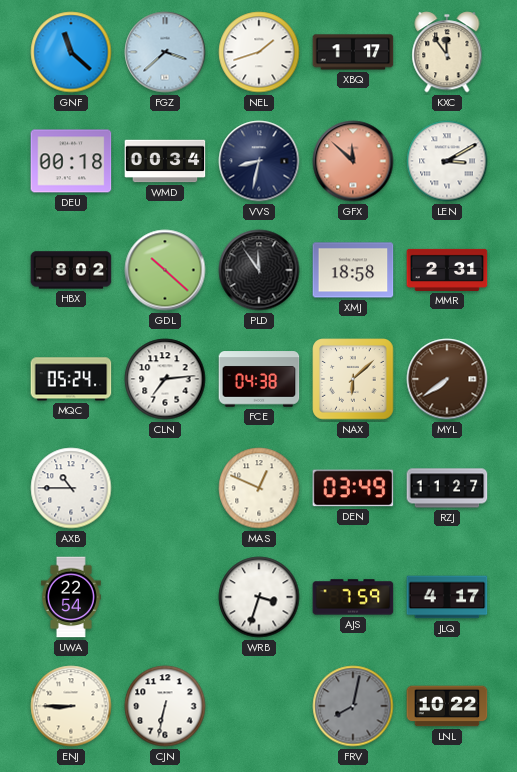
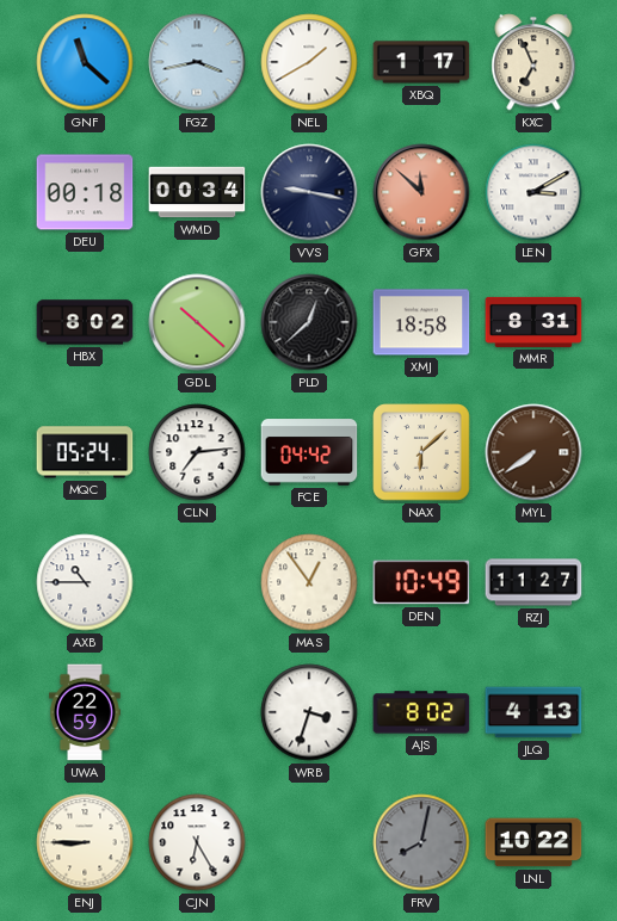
FGZ: 3:38 -> 3:43
NEL: 1:42 -> 1:40
KXC: 11:54 -> 6:56
VVS: 8:32 -> 9:17
PLD: 11:54 -> 12:38
MMR: 2:31 -> 8:31
FCE: 04:38 -> 04:42
MAS: 12:49 -> 12:54
DEN: 03:49 -> 10:49
UWA: 22:54 -> 22:59
AJS: 7:59 -> 8:02
JLQ: 4:17 -> 4:13
CJN: 6:32 -> 6:25
